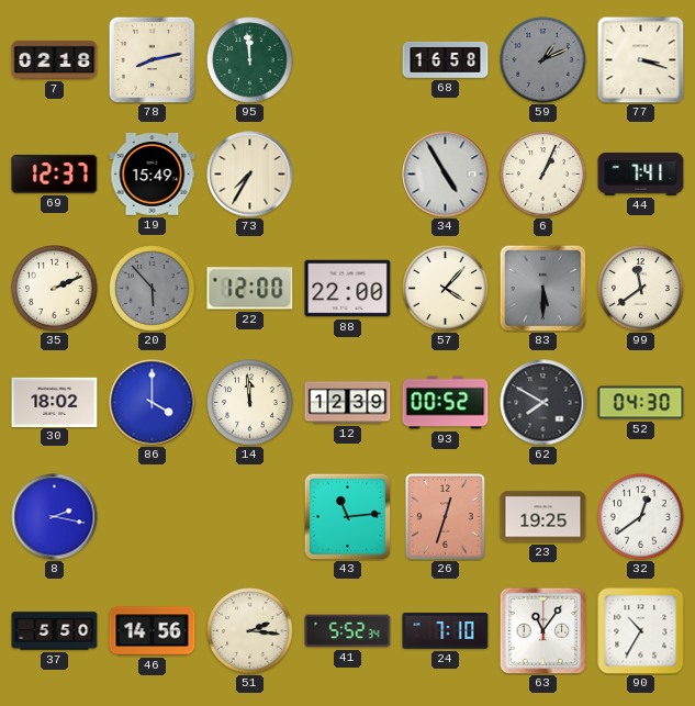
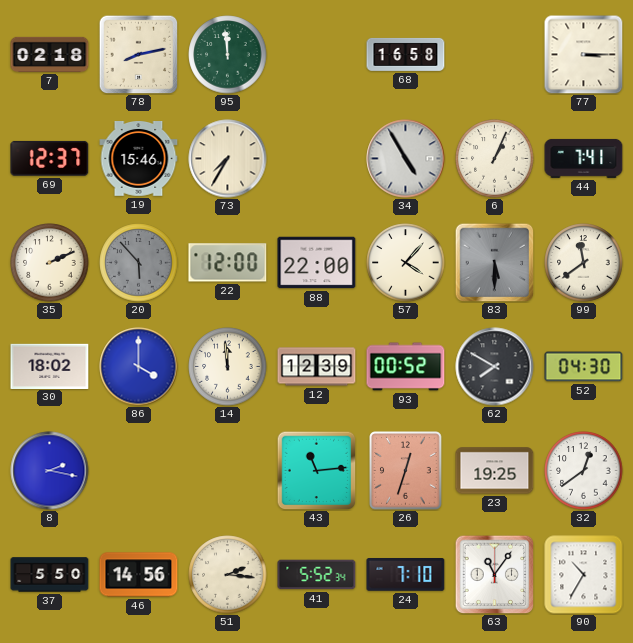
59: 1:11 -> none
77: 3:18 -> 3:15
19: 15:49 -> 15:46
